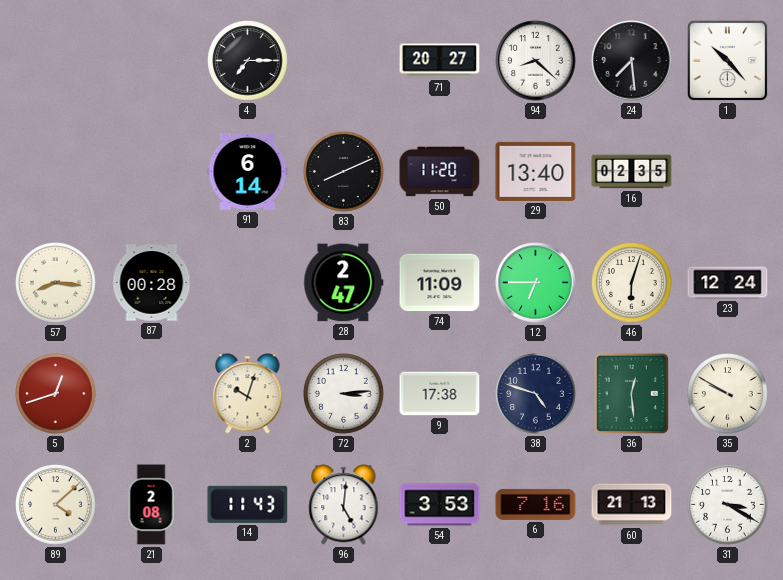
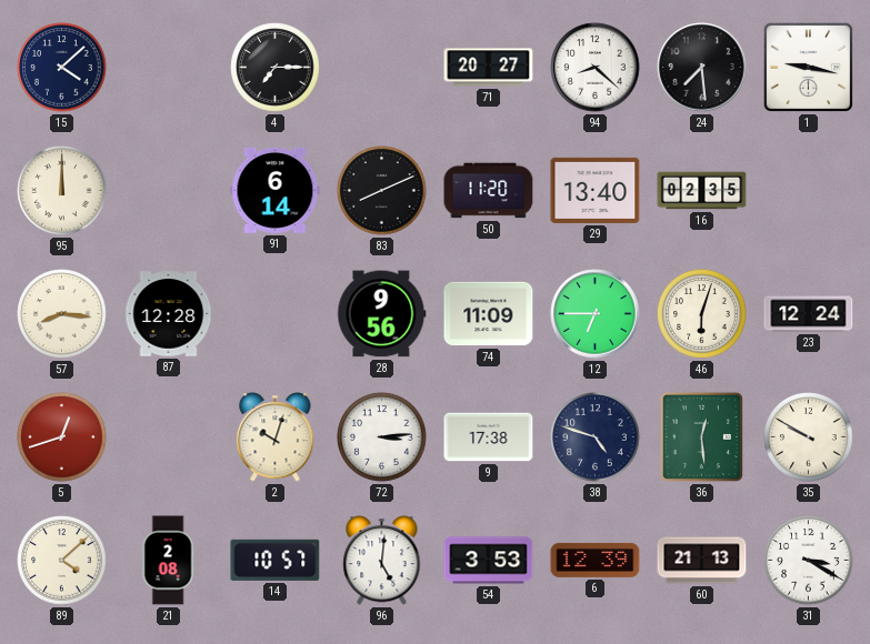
15: none -> 4:08
1: 10:23 -> 9:17
95: none -> 12:00
87: 00:28 -> 12:28
28: 2:47 -> 9:56
14: 11:43 -> 10:57
6: 7:16 -> 12:39
